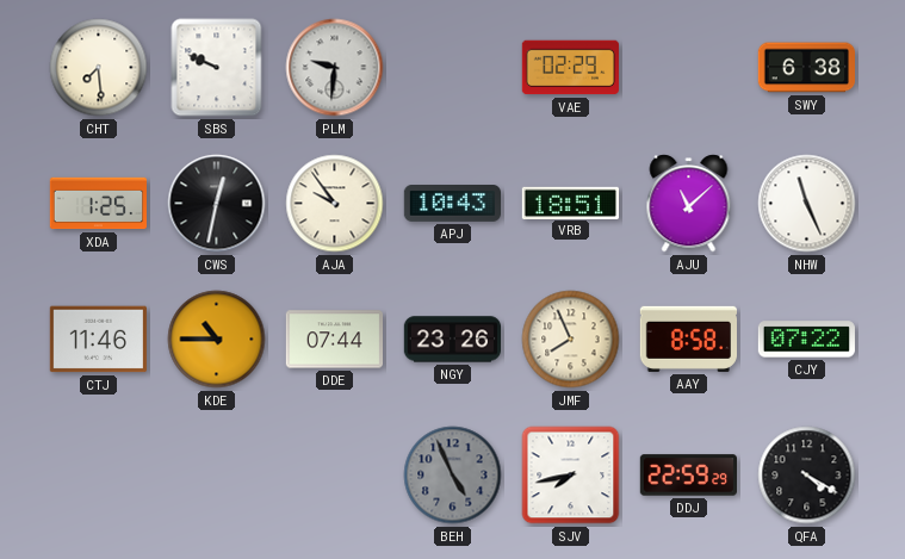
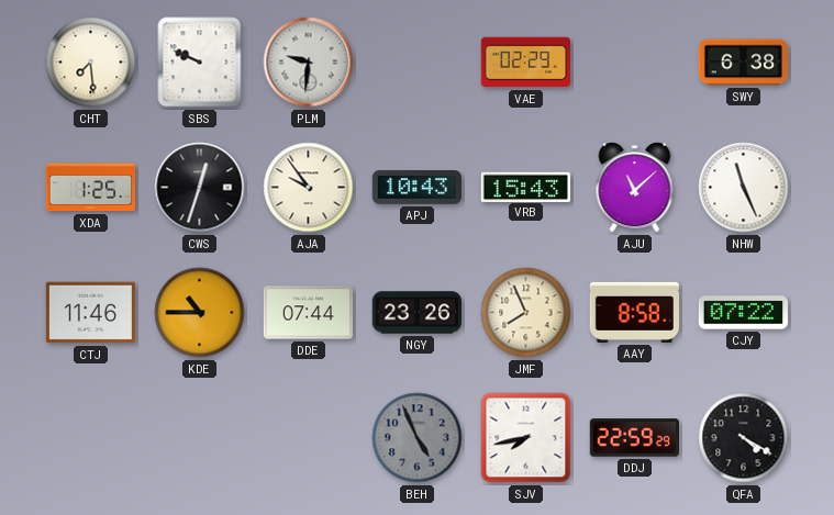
CWS: 12:32 -> 12:33
VRB: 18:51 -> 15:43
